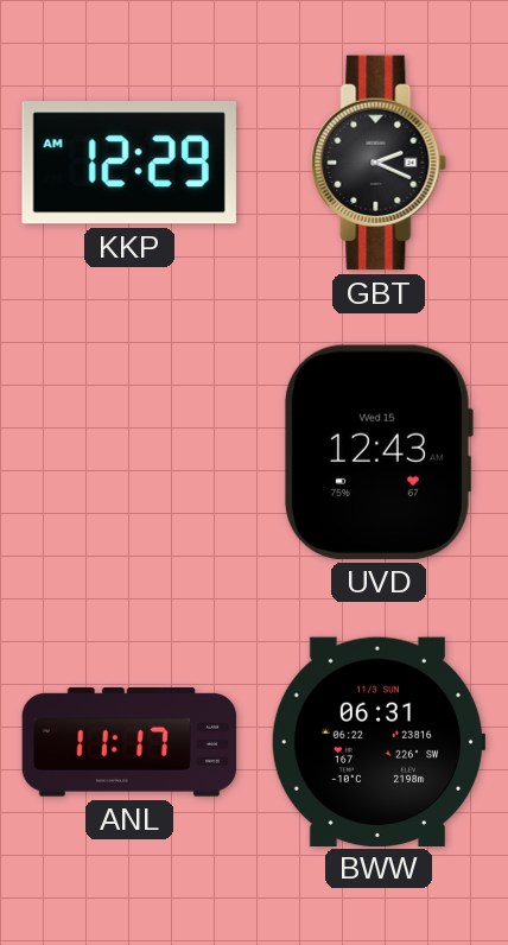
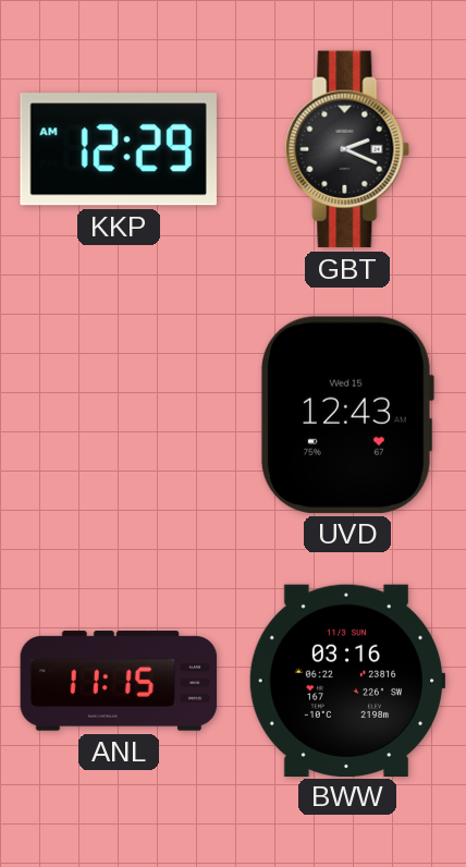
ANL: 11:17 -> 11:15
BWW: 06:31 -> 03:16
